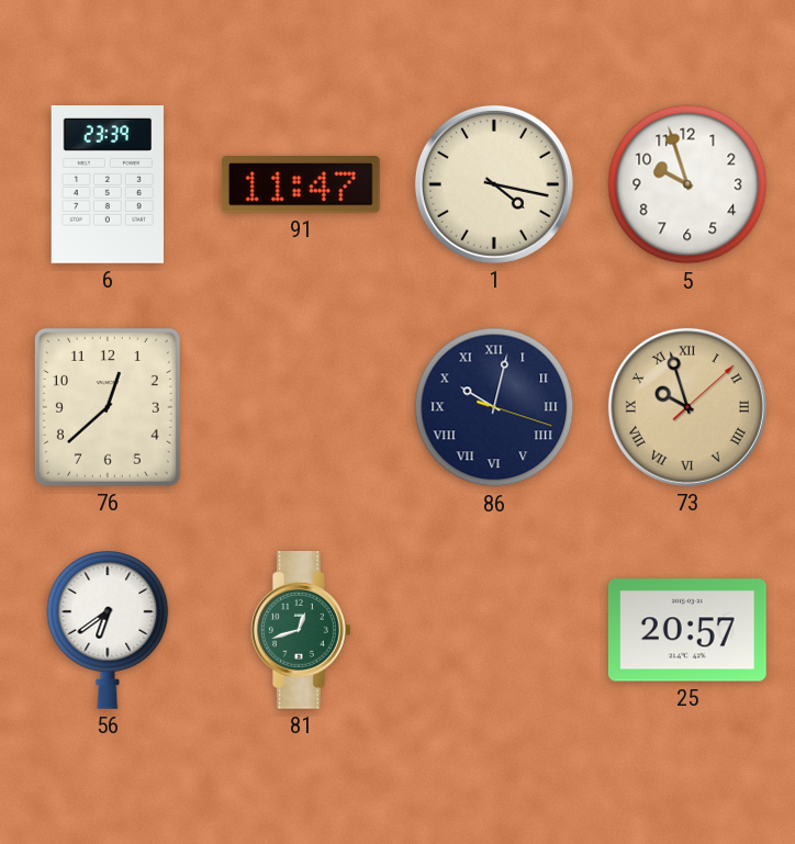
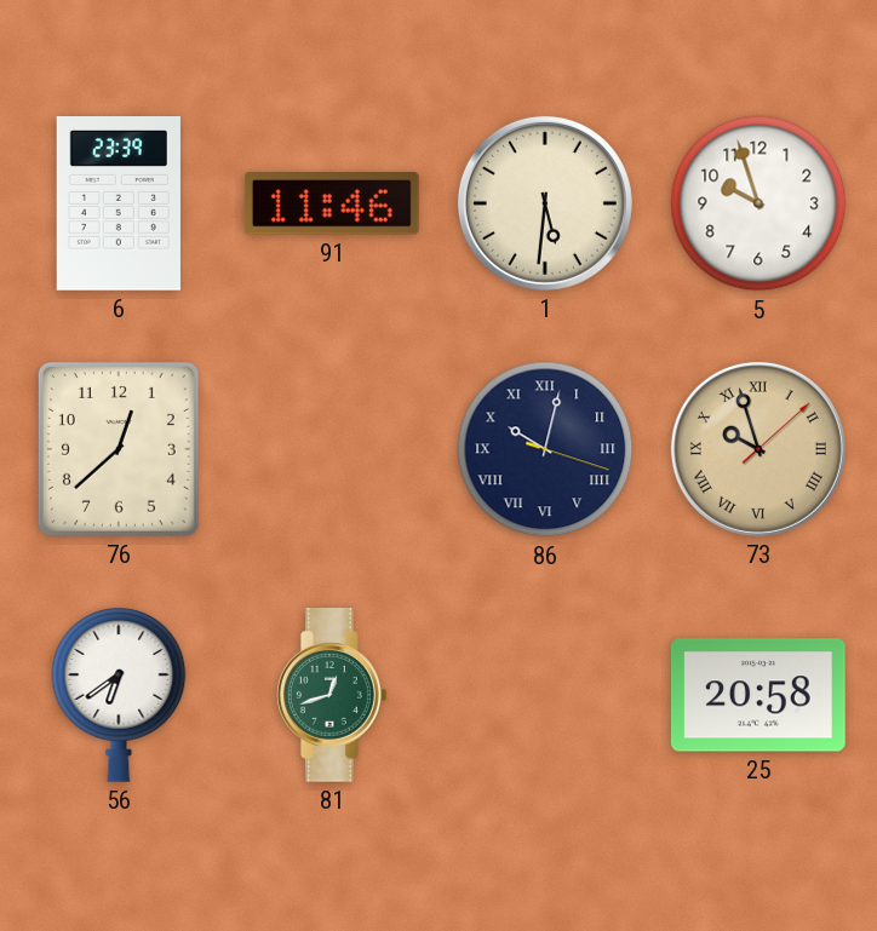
91: 11:47 -> 11:46
1: 4:17 -> 5:31
25: 20:57 -> 20:58
